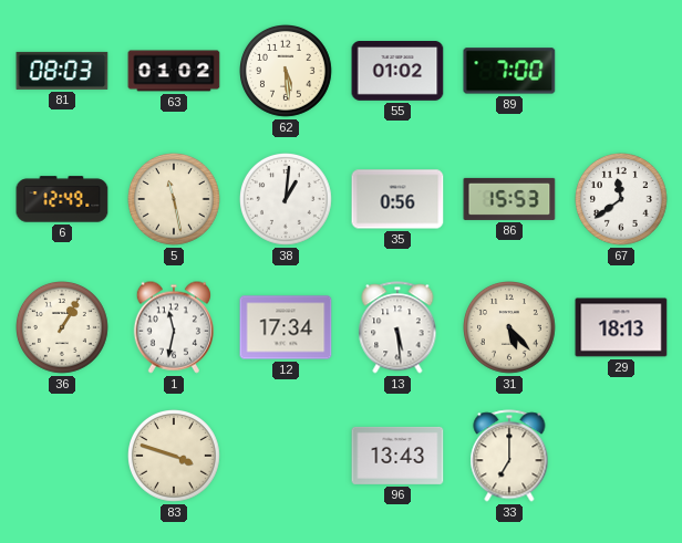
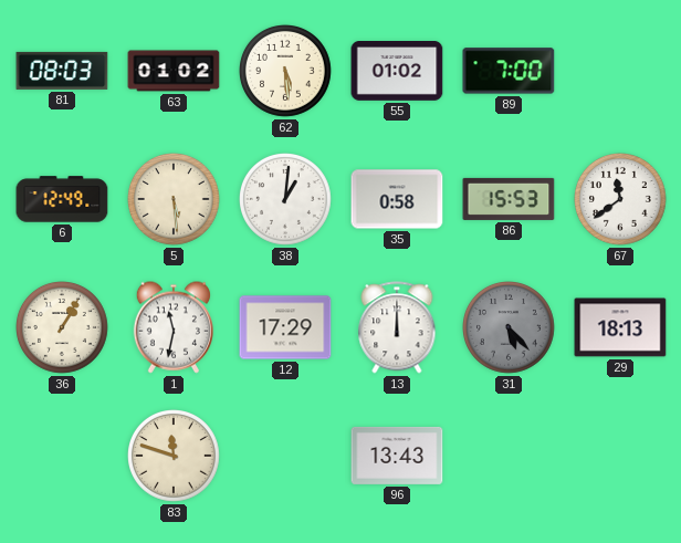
5: 11:28 -> 5:29
35: 0:56 -> 0:58
12: 17:34 -> 17:29
13: 5:29 -> 12:00
31 dial: cream -> grey
83: 3:48 -> 11:48
33: 7:00 -> none
